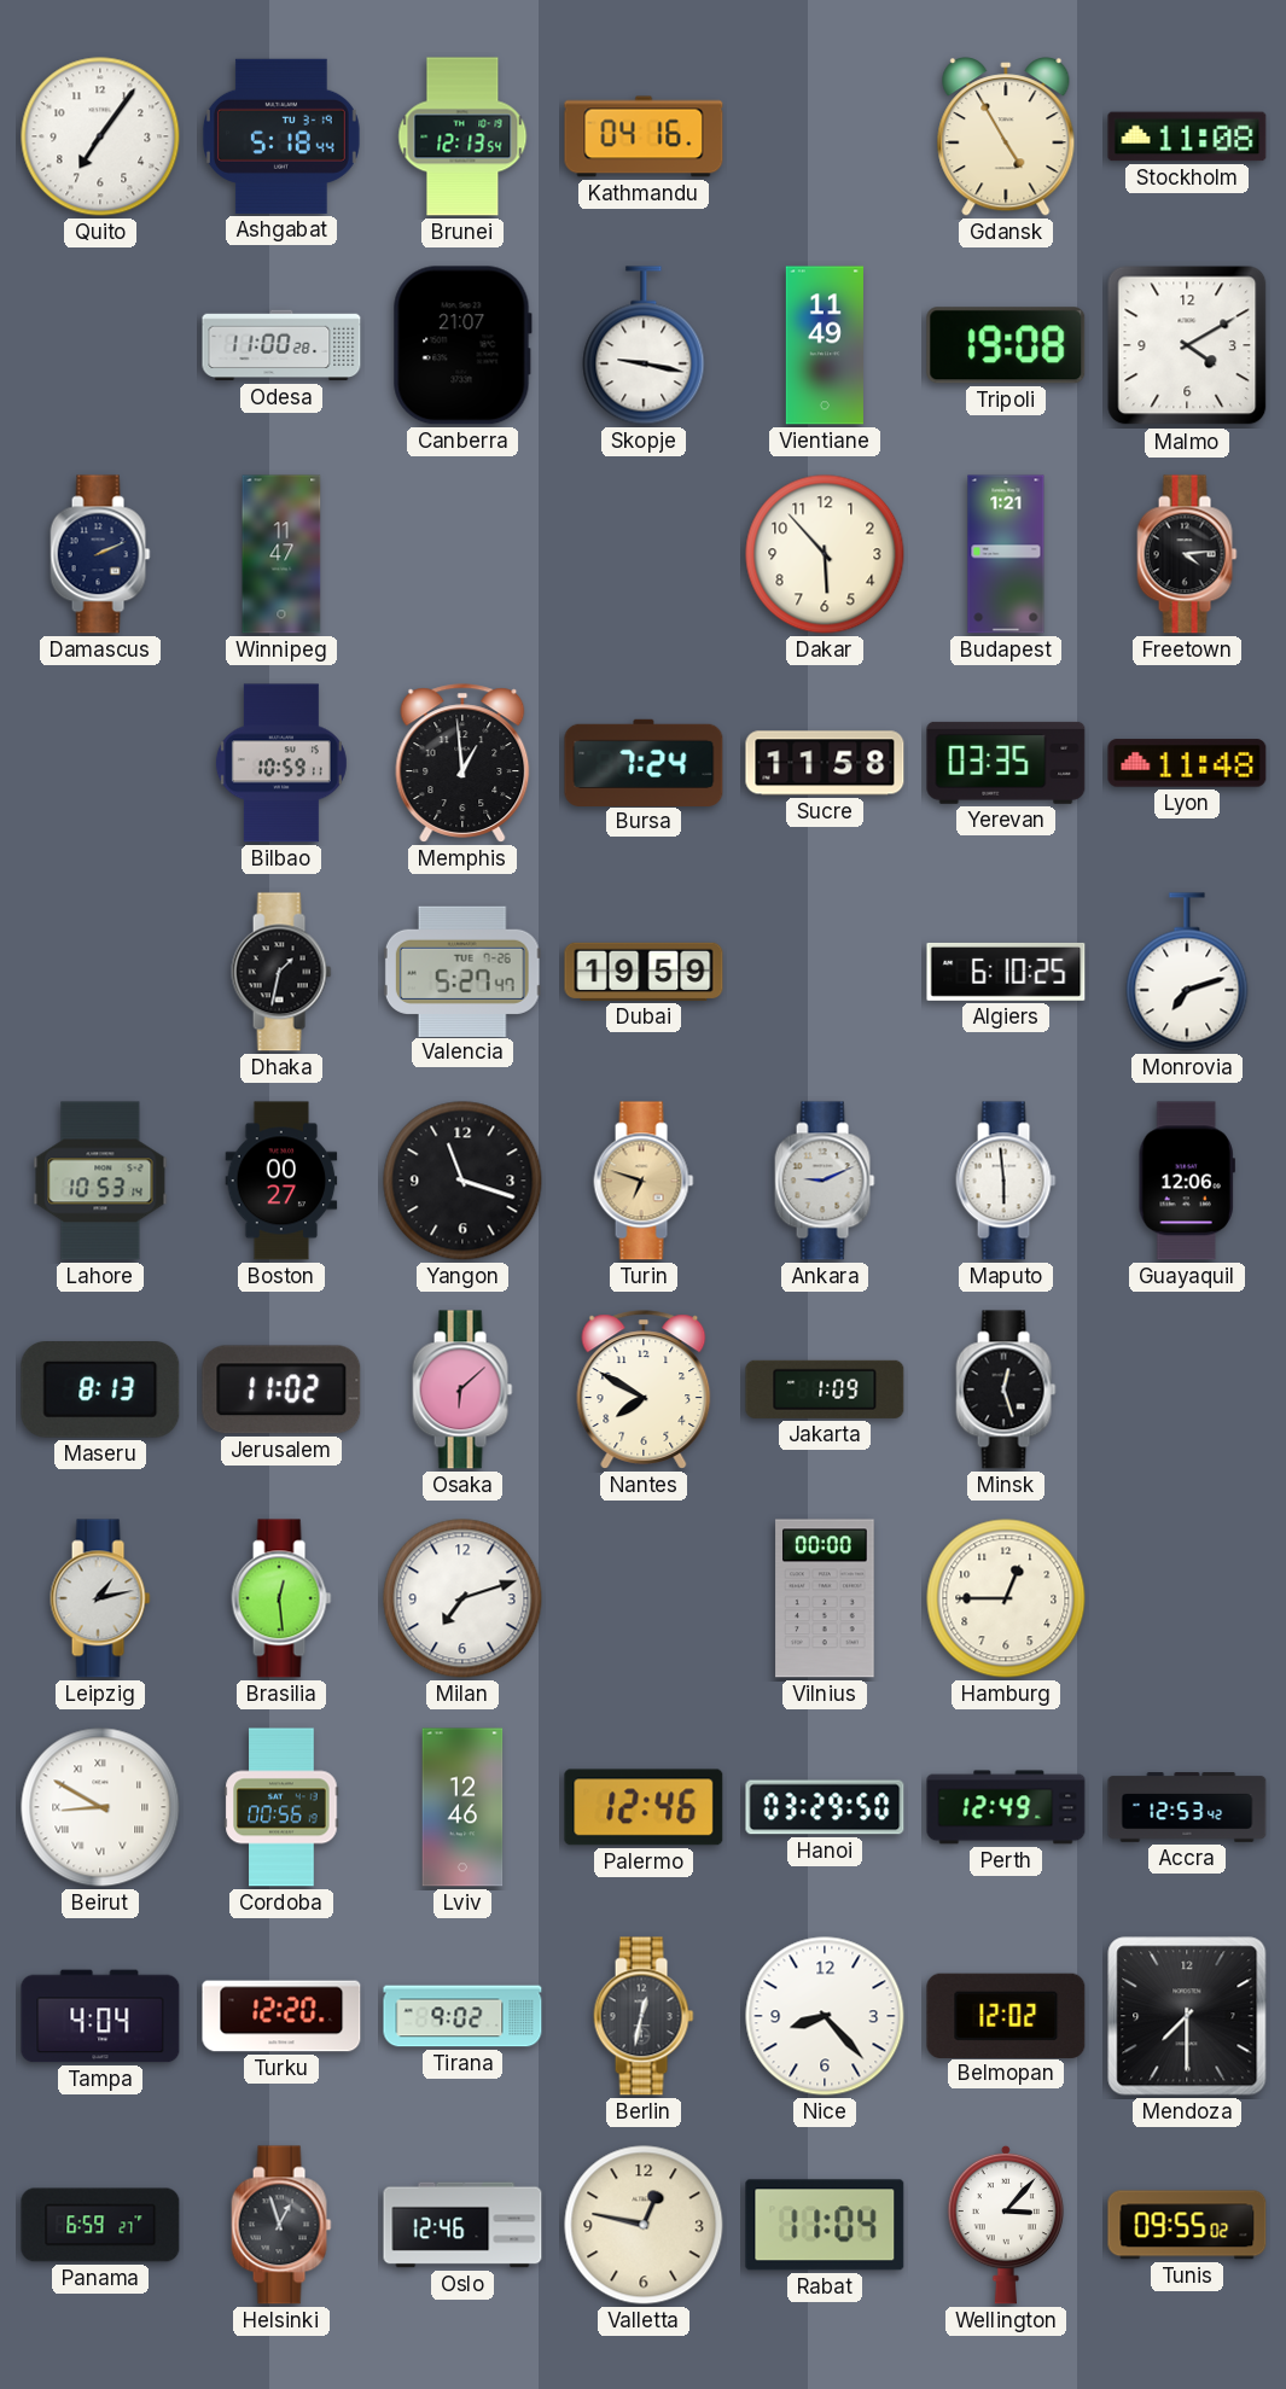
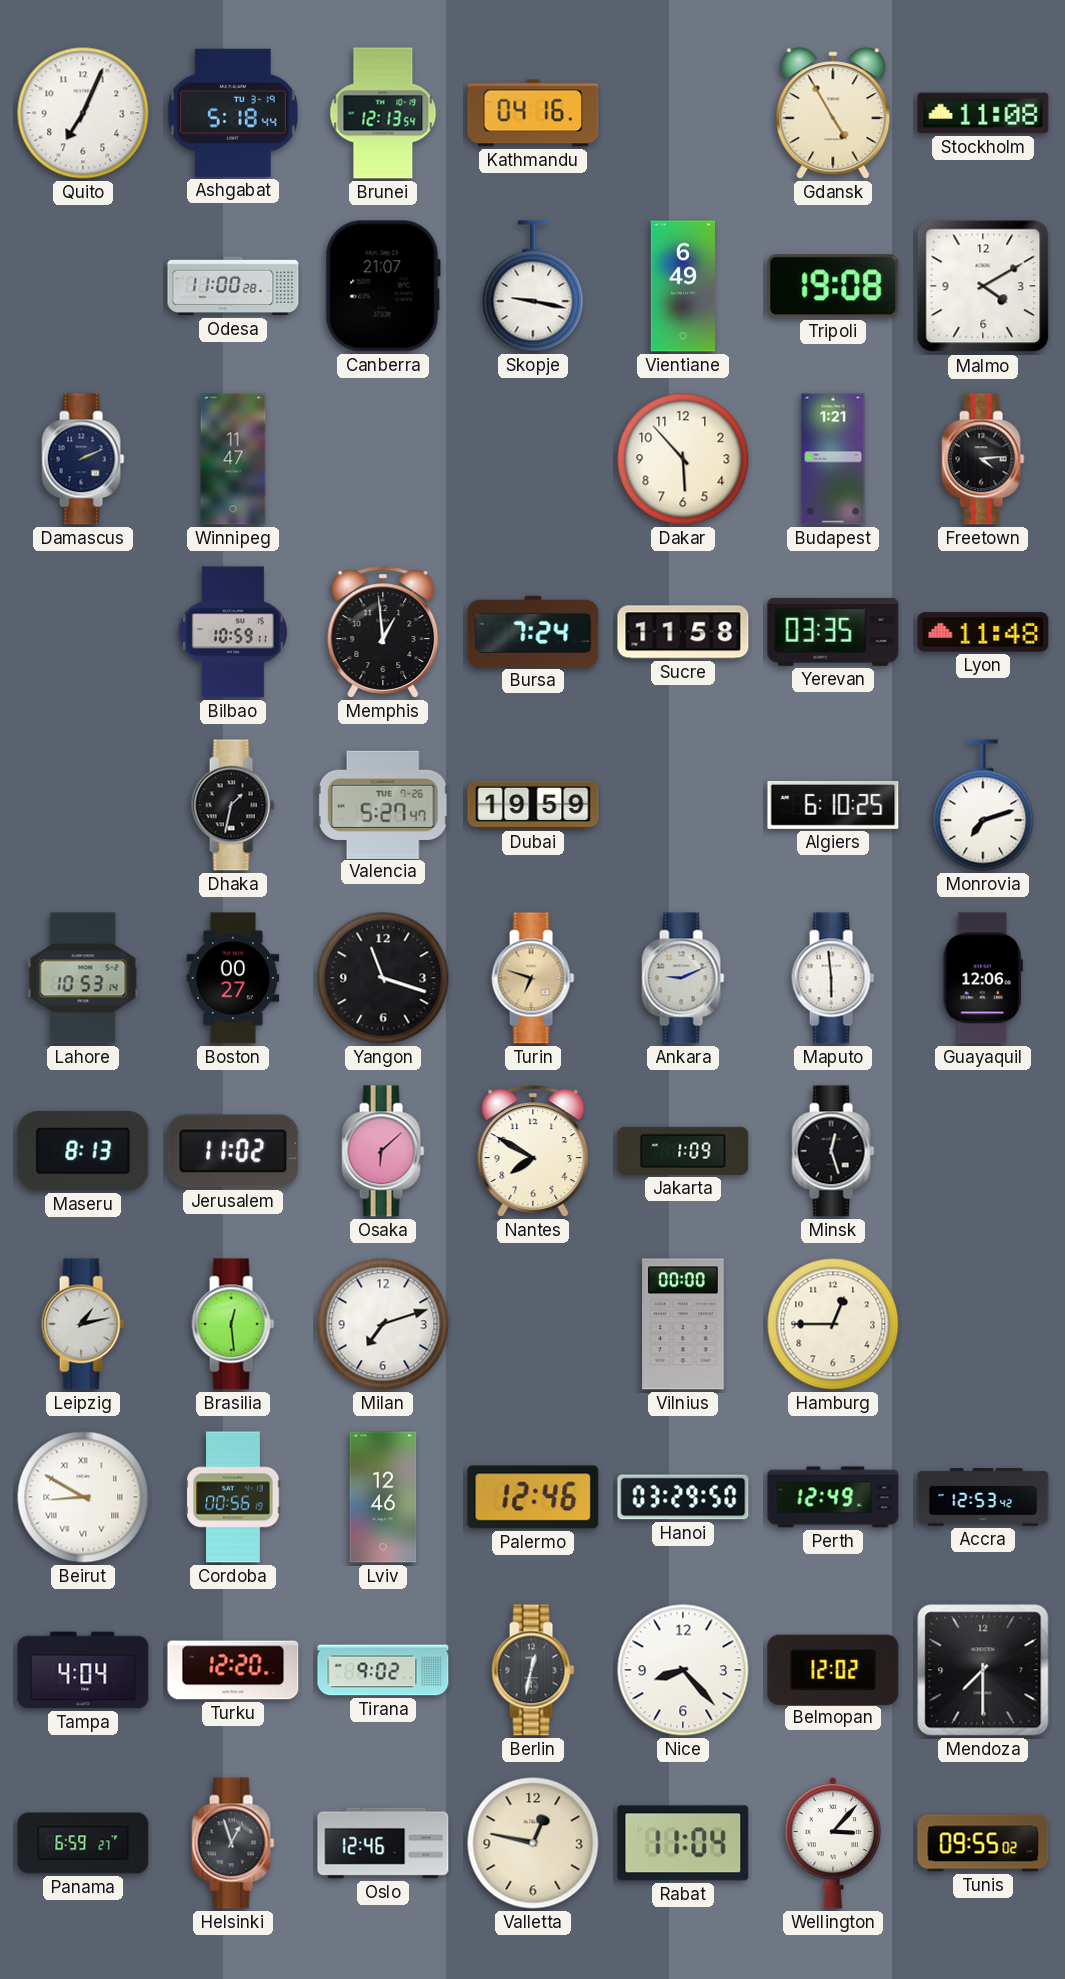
Quito: 7:06 -> 7:04
Vientiane: 11:49 -> 6:49
